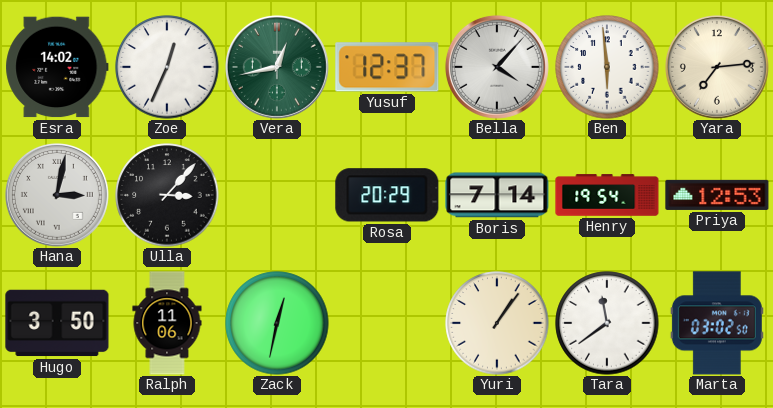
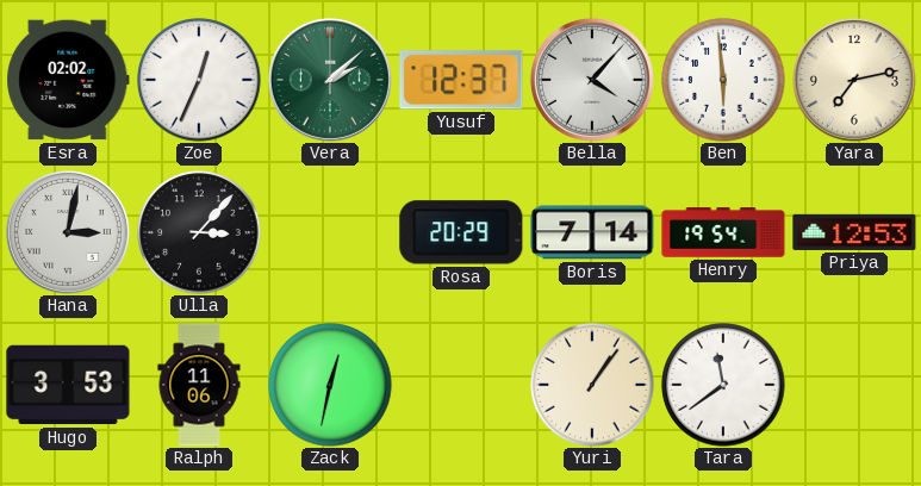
Esra: 14:02 -> 02:02
Vera: 12:43 -> 2:08
Yara: 7:14 -> 7:13
Hugo: 3:50 -> 3:53
Marta: 03:02 -> none
